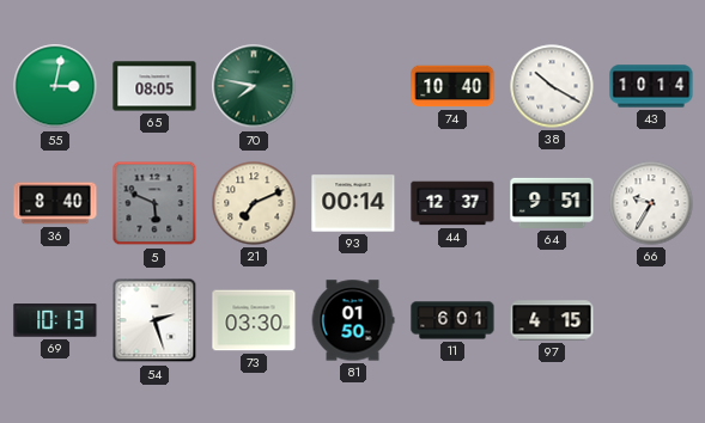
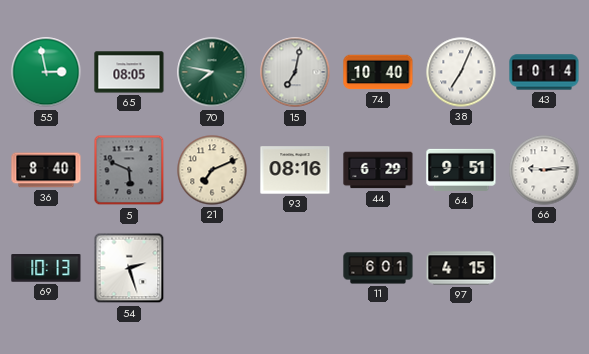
55: 3:02 -> 2:58
15: none -> 7:02
38: 10:20 -> 7:04
93: 00:14 -> 08:16
44: 12:37 -> 6:29
66: 9:35 -> 9:14
73: 03:30 -> none
81: 01:50 -> none
